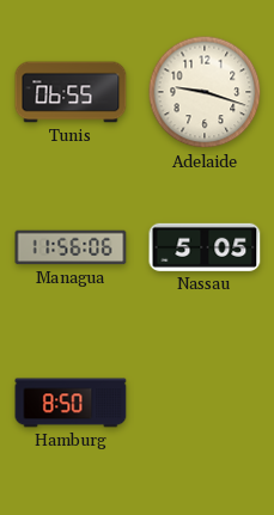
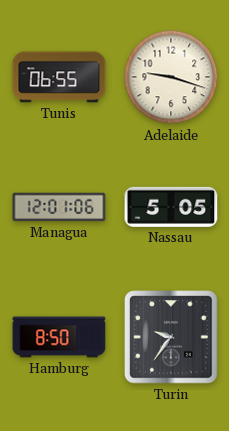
Managua: 11:56 -> 12:01
Turin: none -> 9:36
